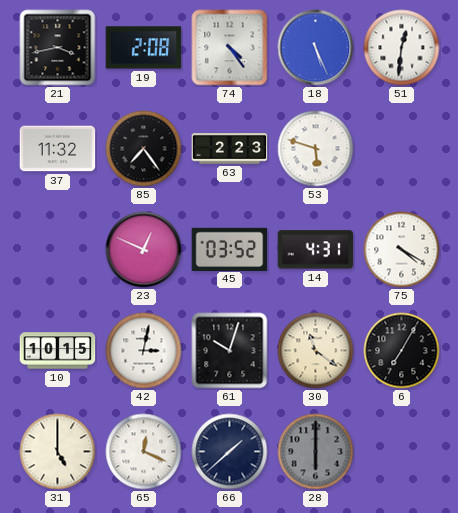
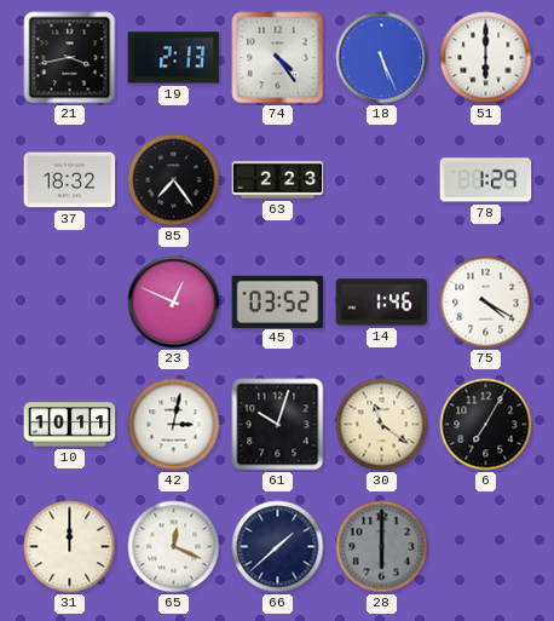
19: 2:08 -> 2:13
51: 12:31 -> 6:00
37: 11:32 -> 18:32
53: 5:48 -> none
78: none -> 1:29
14: 4:31 -> 1:46
10: 10:15 -> 10:11
31: 5:00 -> 12:00
